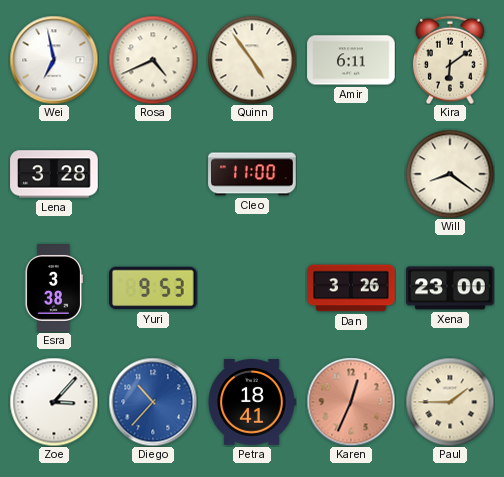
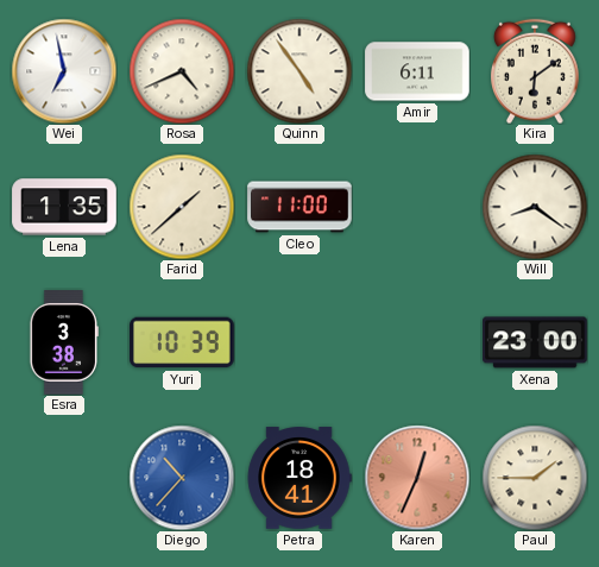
Lena: 3:28 -> 1:35
Farid: none -> 1:38
Yuri: 9:53 -> 10:39
Dan: 3:26 -> none
Zoe: 3:07 -> none
